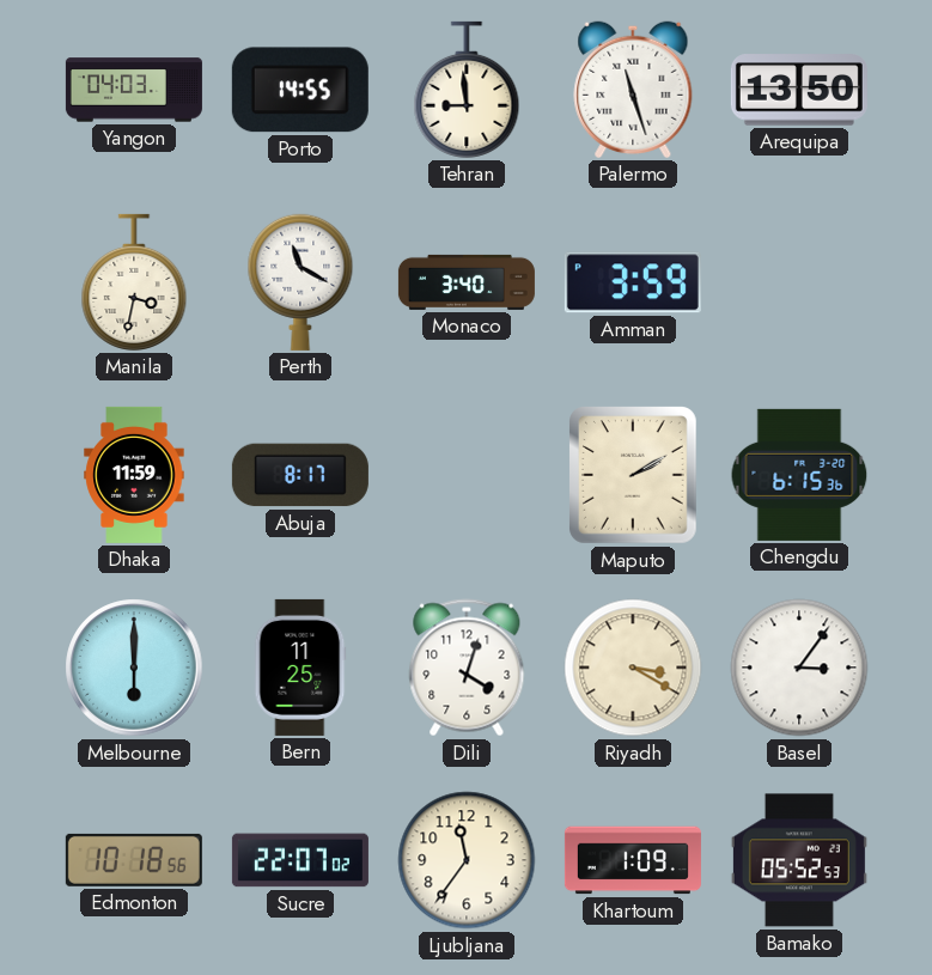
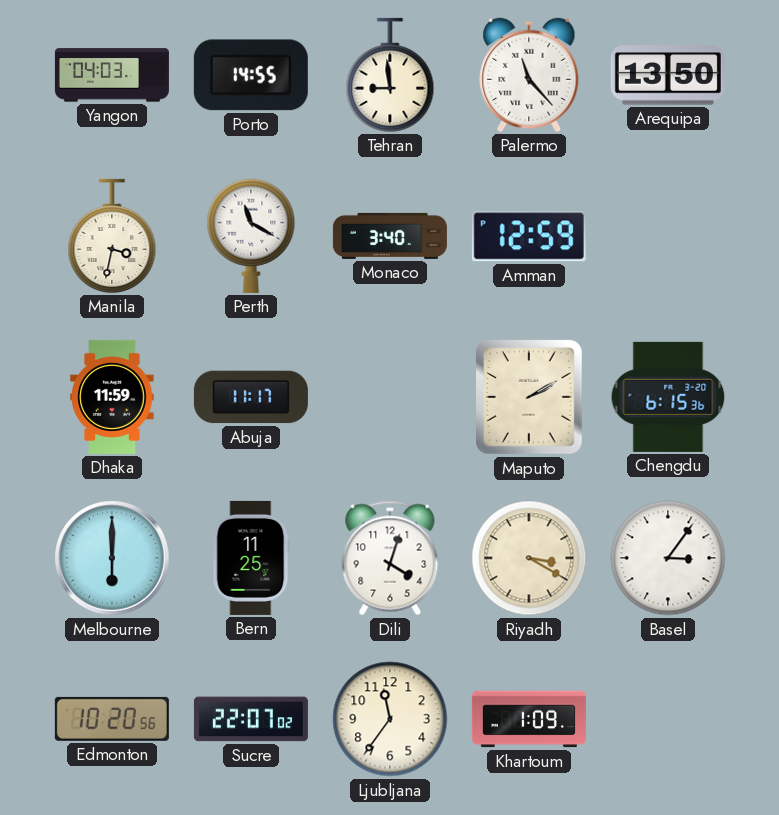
Palermo: 11:27 -> 11:23
Amman: 3:59 -> 12:59
Abuja: 8:17 -> 11:17
Edmonton: 10:18 -> 10:20
Bamako: 05:52 -> none
